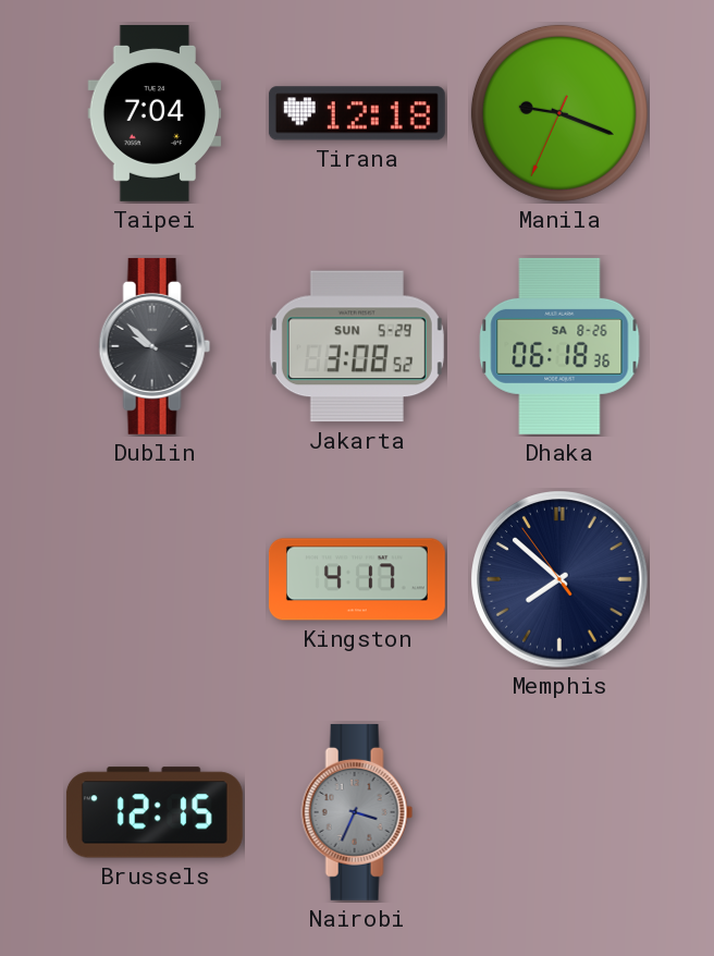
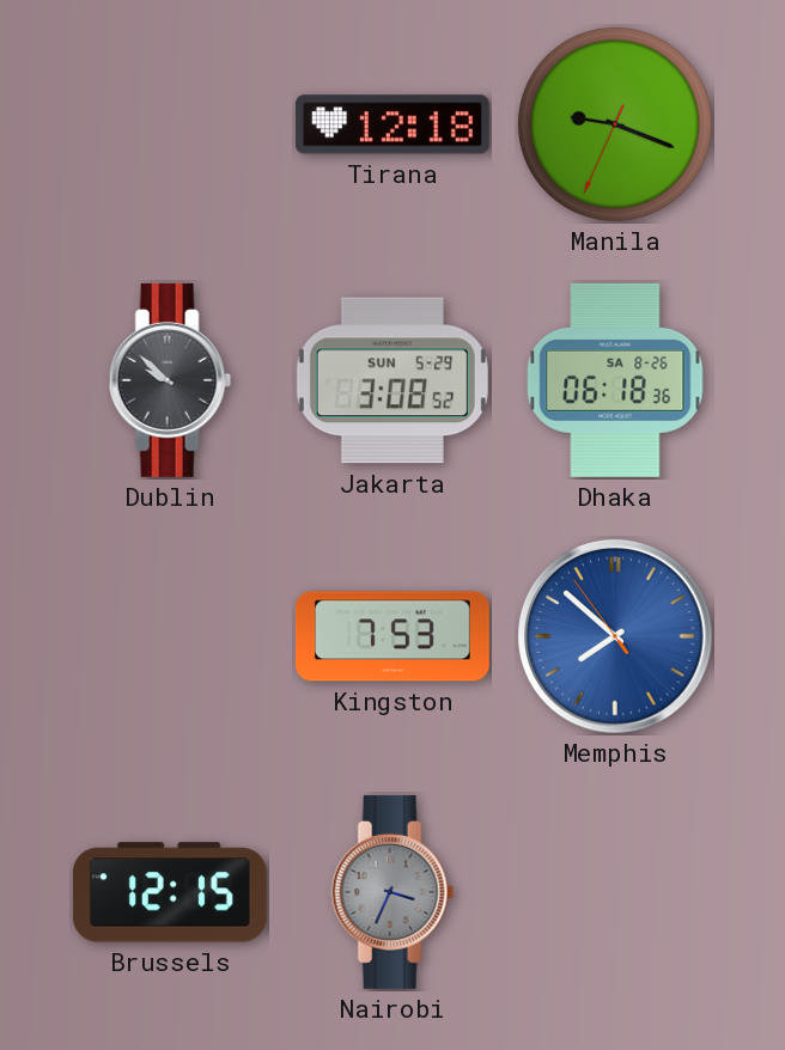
Taipei: 7:04 -> none
Kingston: 4:17 -> 7:53
Memphis dial: navy -> blue
